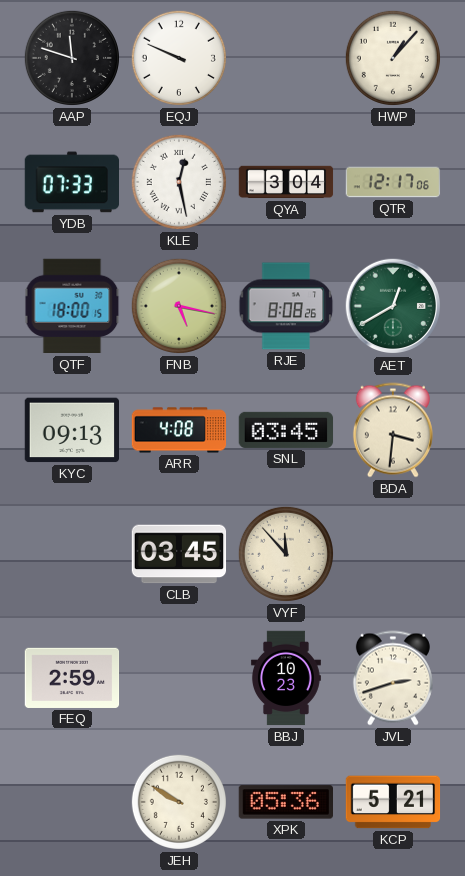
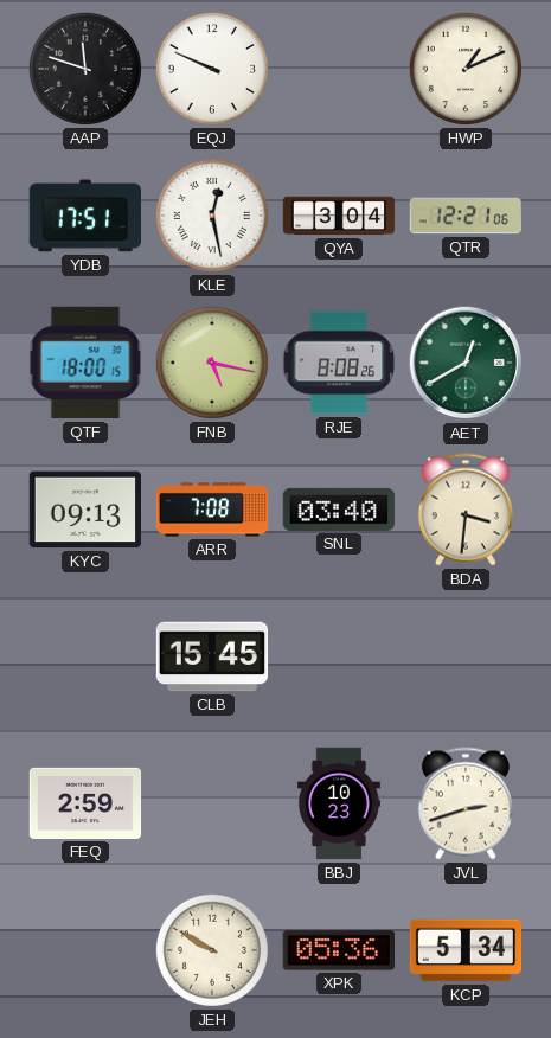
HWP: 1:07 -> 1:11
YDB: 07:33 -> 17:51
QTR: 12:17 -> 12:21
ARR: 4:08 -> 7:08
SNL: 03:45 -> 03:40
CLB: 03:45 -> 15:45
VYF: 11:53 -> none
KCP: 5:21 -> 5:34
